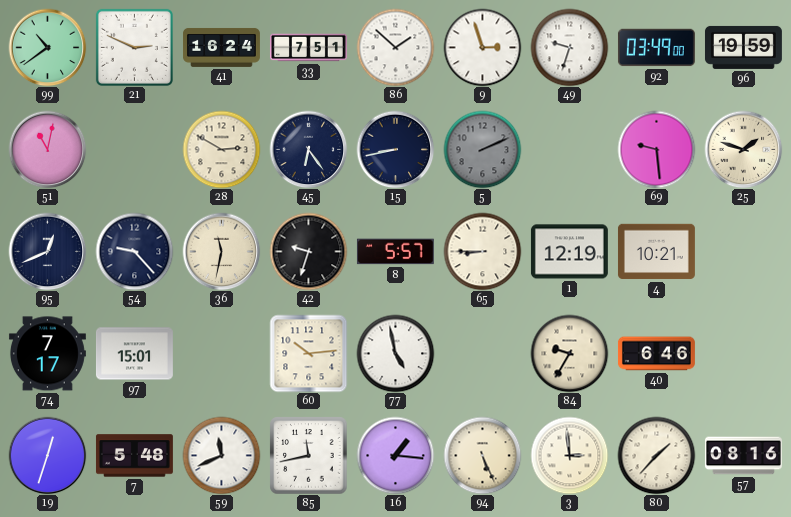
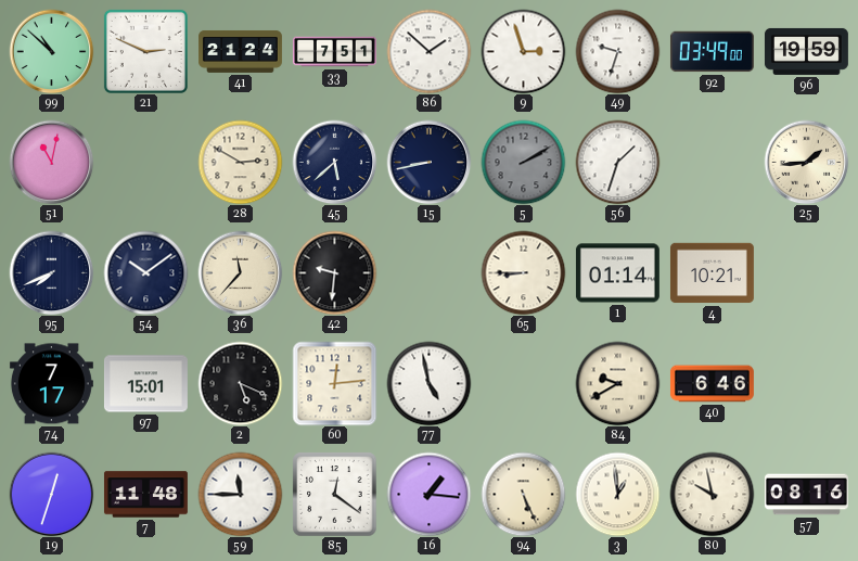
99: 10:39 -> 10:52
41: 16:24 -> 21:24
45: 6:24 -> 5:38
5: 2:11 -> 2:10
56: none -> 1:33
69: 9:29 -> none
25: 1:48 -> 1:44
95: 12:41 -> 7:41
54: 9:23 -> 10:09
36: 11:32 -> 11:37
42: 9:33 -> 9:31
8: 5:57 -> none
1: 12:19 -> 01:14
2: none -> 5:19
60: 10:14 -> 12:14
84: 9:35 -> 9:40
7: 5:48 -> 11:48
59: 11:41 -> 11:45
85: 11:43 -> 12:21
3: 2:59 -> 12:59
80: 1:37 -> 9:58
